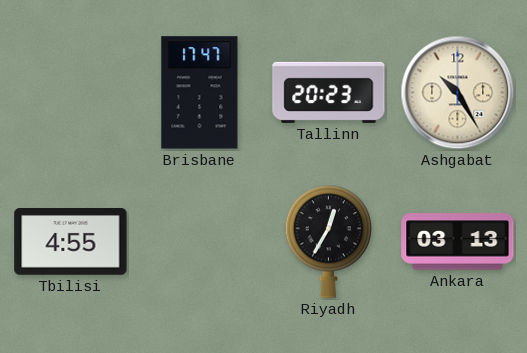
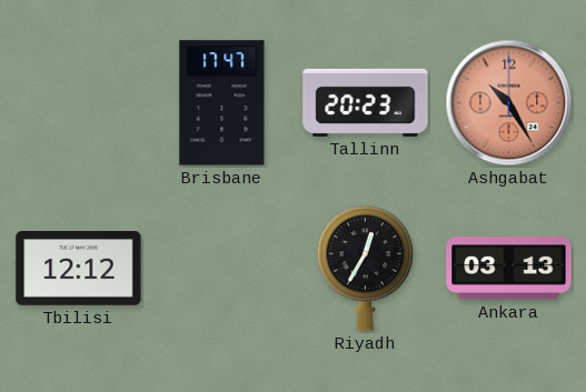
Ashgabat dial: cream -> salmon
Tbilisi: 4:55 -> 12:12
